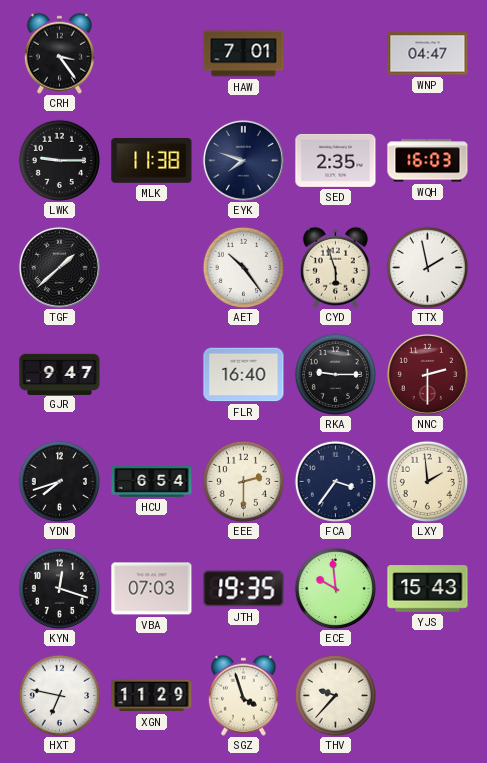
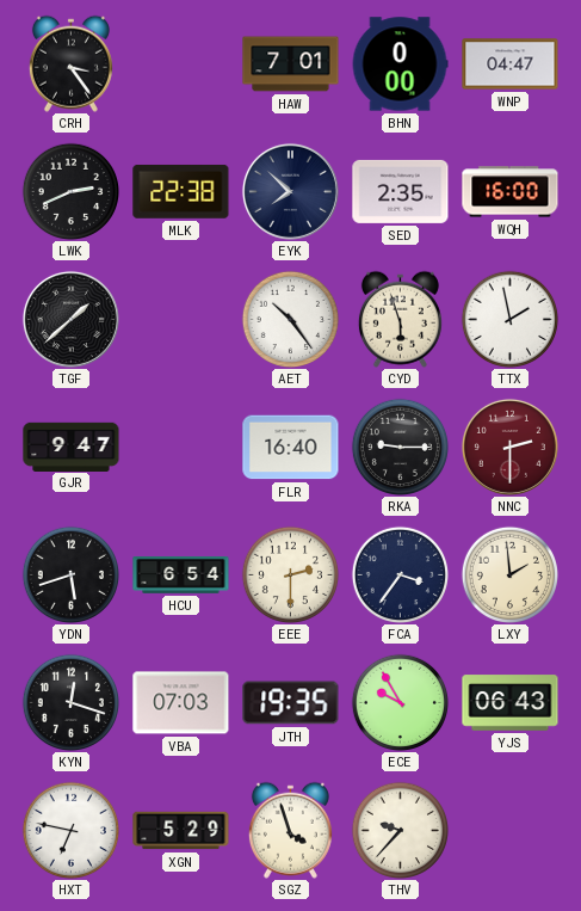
BHN: none -> 0:00
LWK: 9:15 -> 2:41
MLK: 11:38 -> 22:38
EYK: 7:48 -> 7:52
WQH: 16:03 -> 16:00
YDN: 7:42 -> 5:42
ECE: 9:59 -> 9:55
YJS: 15:43 -> 06:43
XGN: 11:29 -> 5:29
